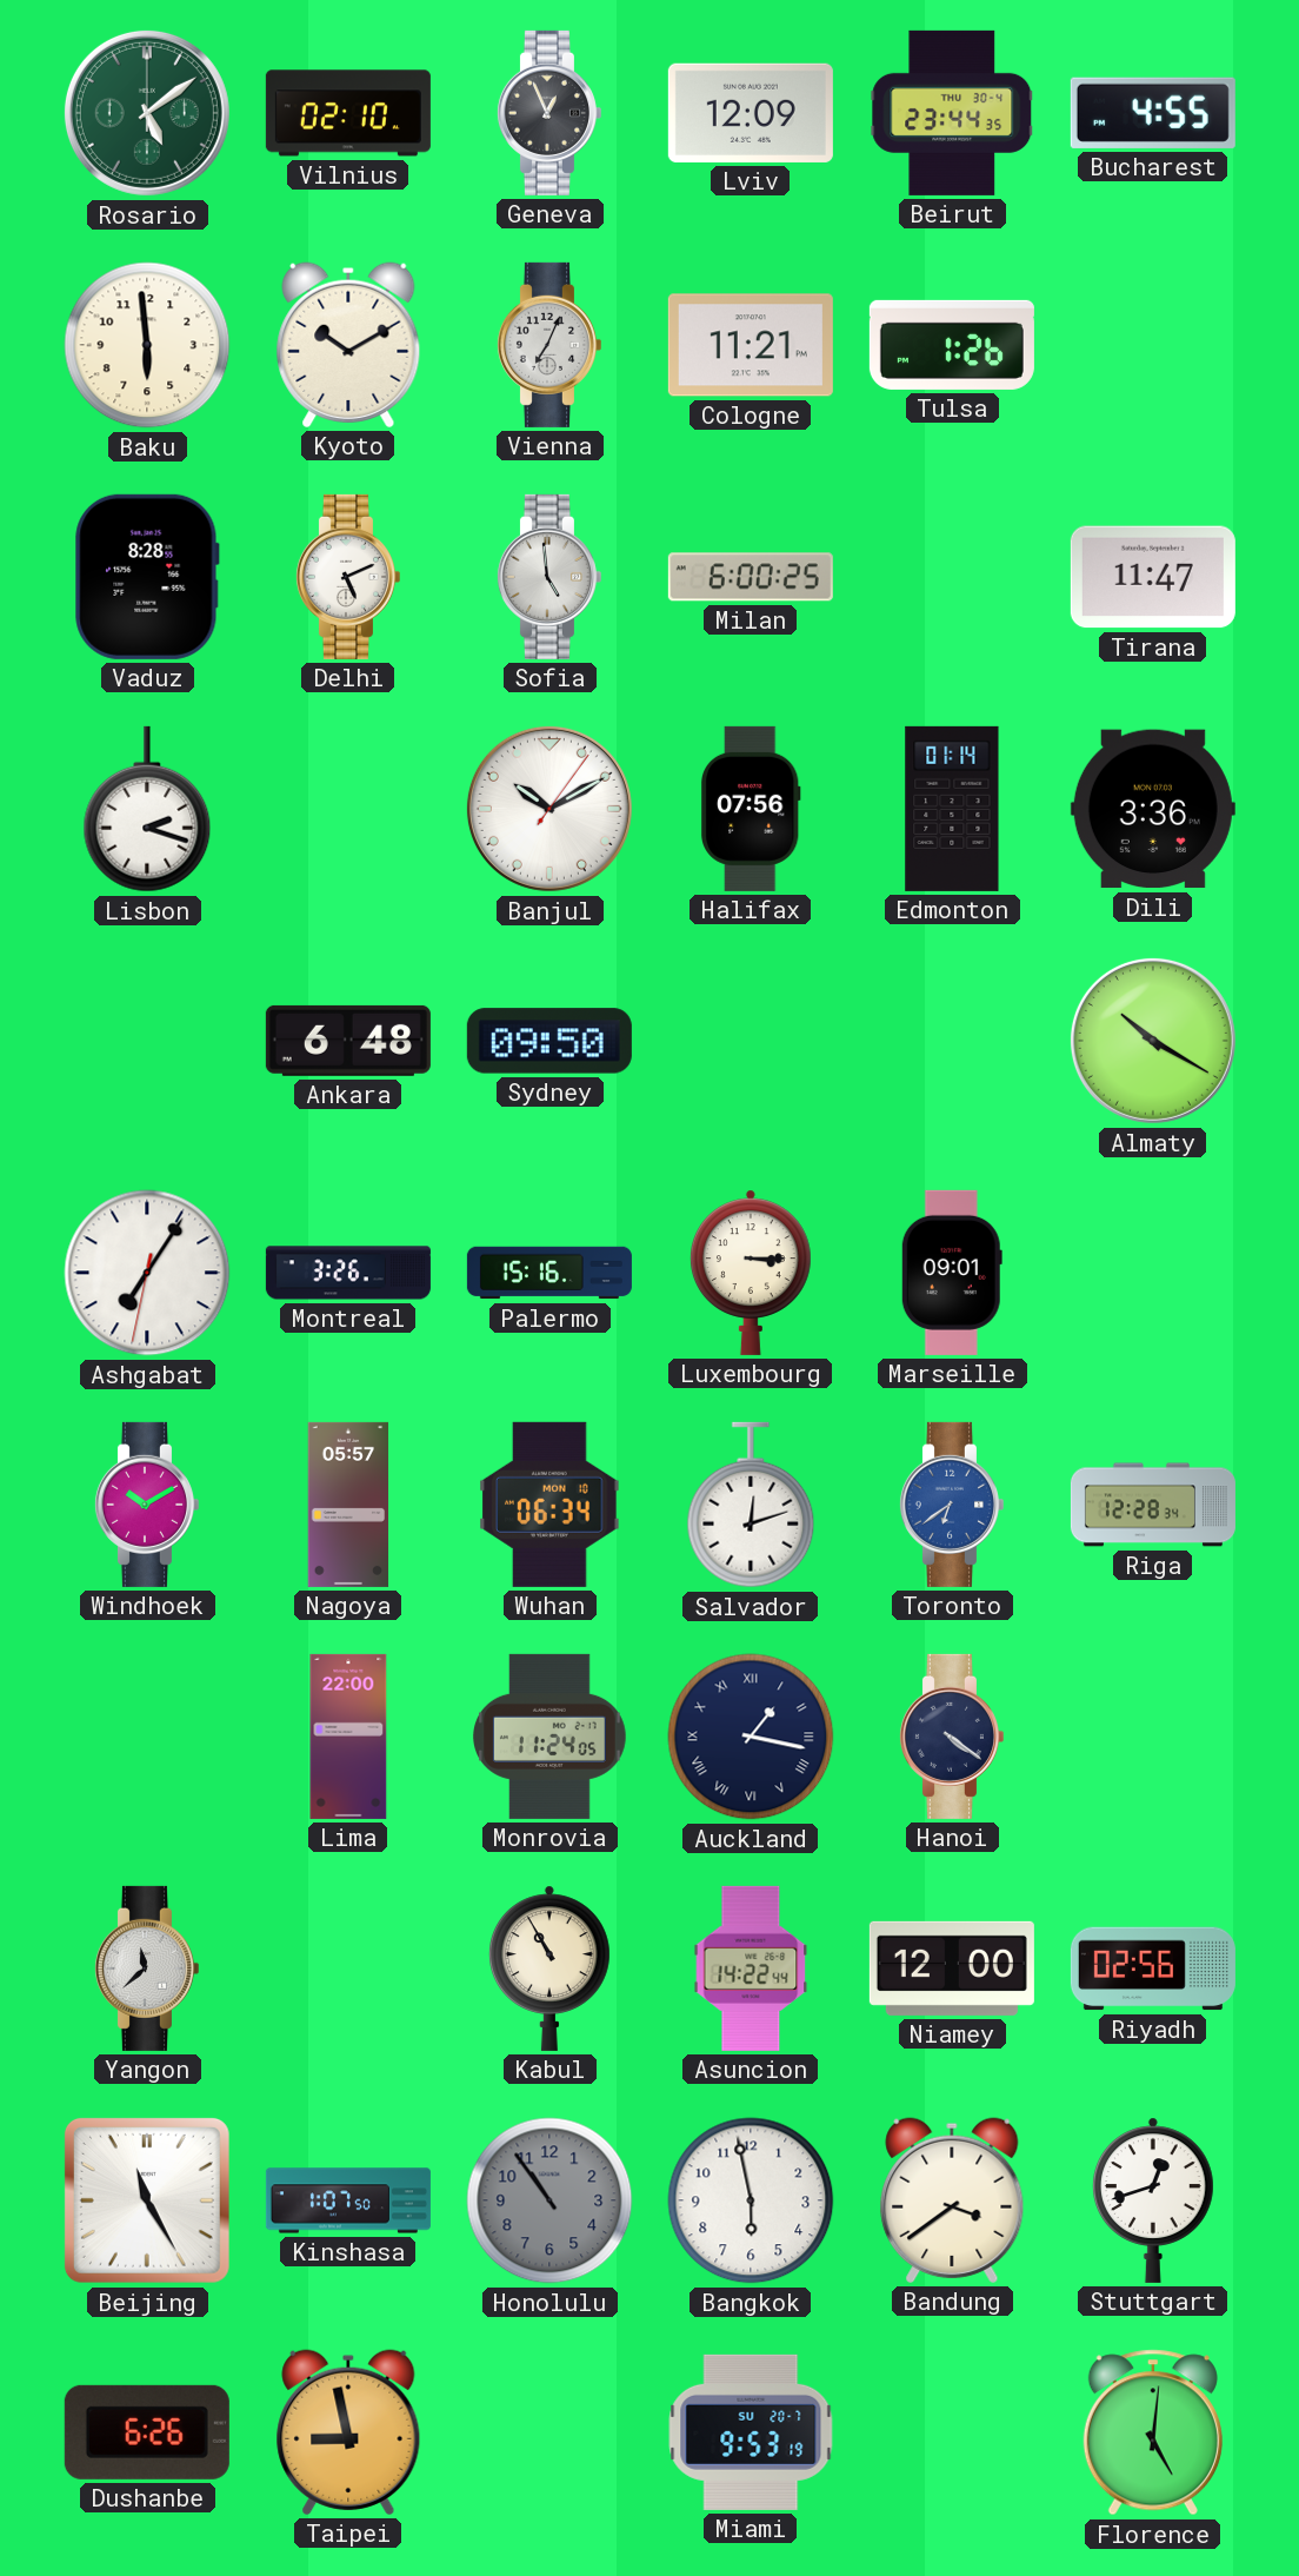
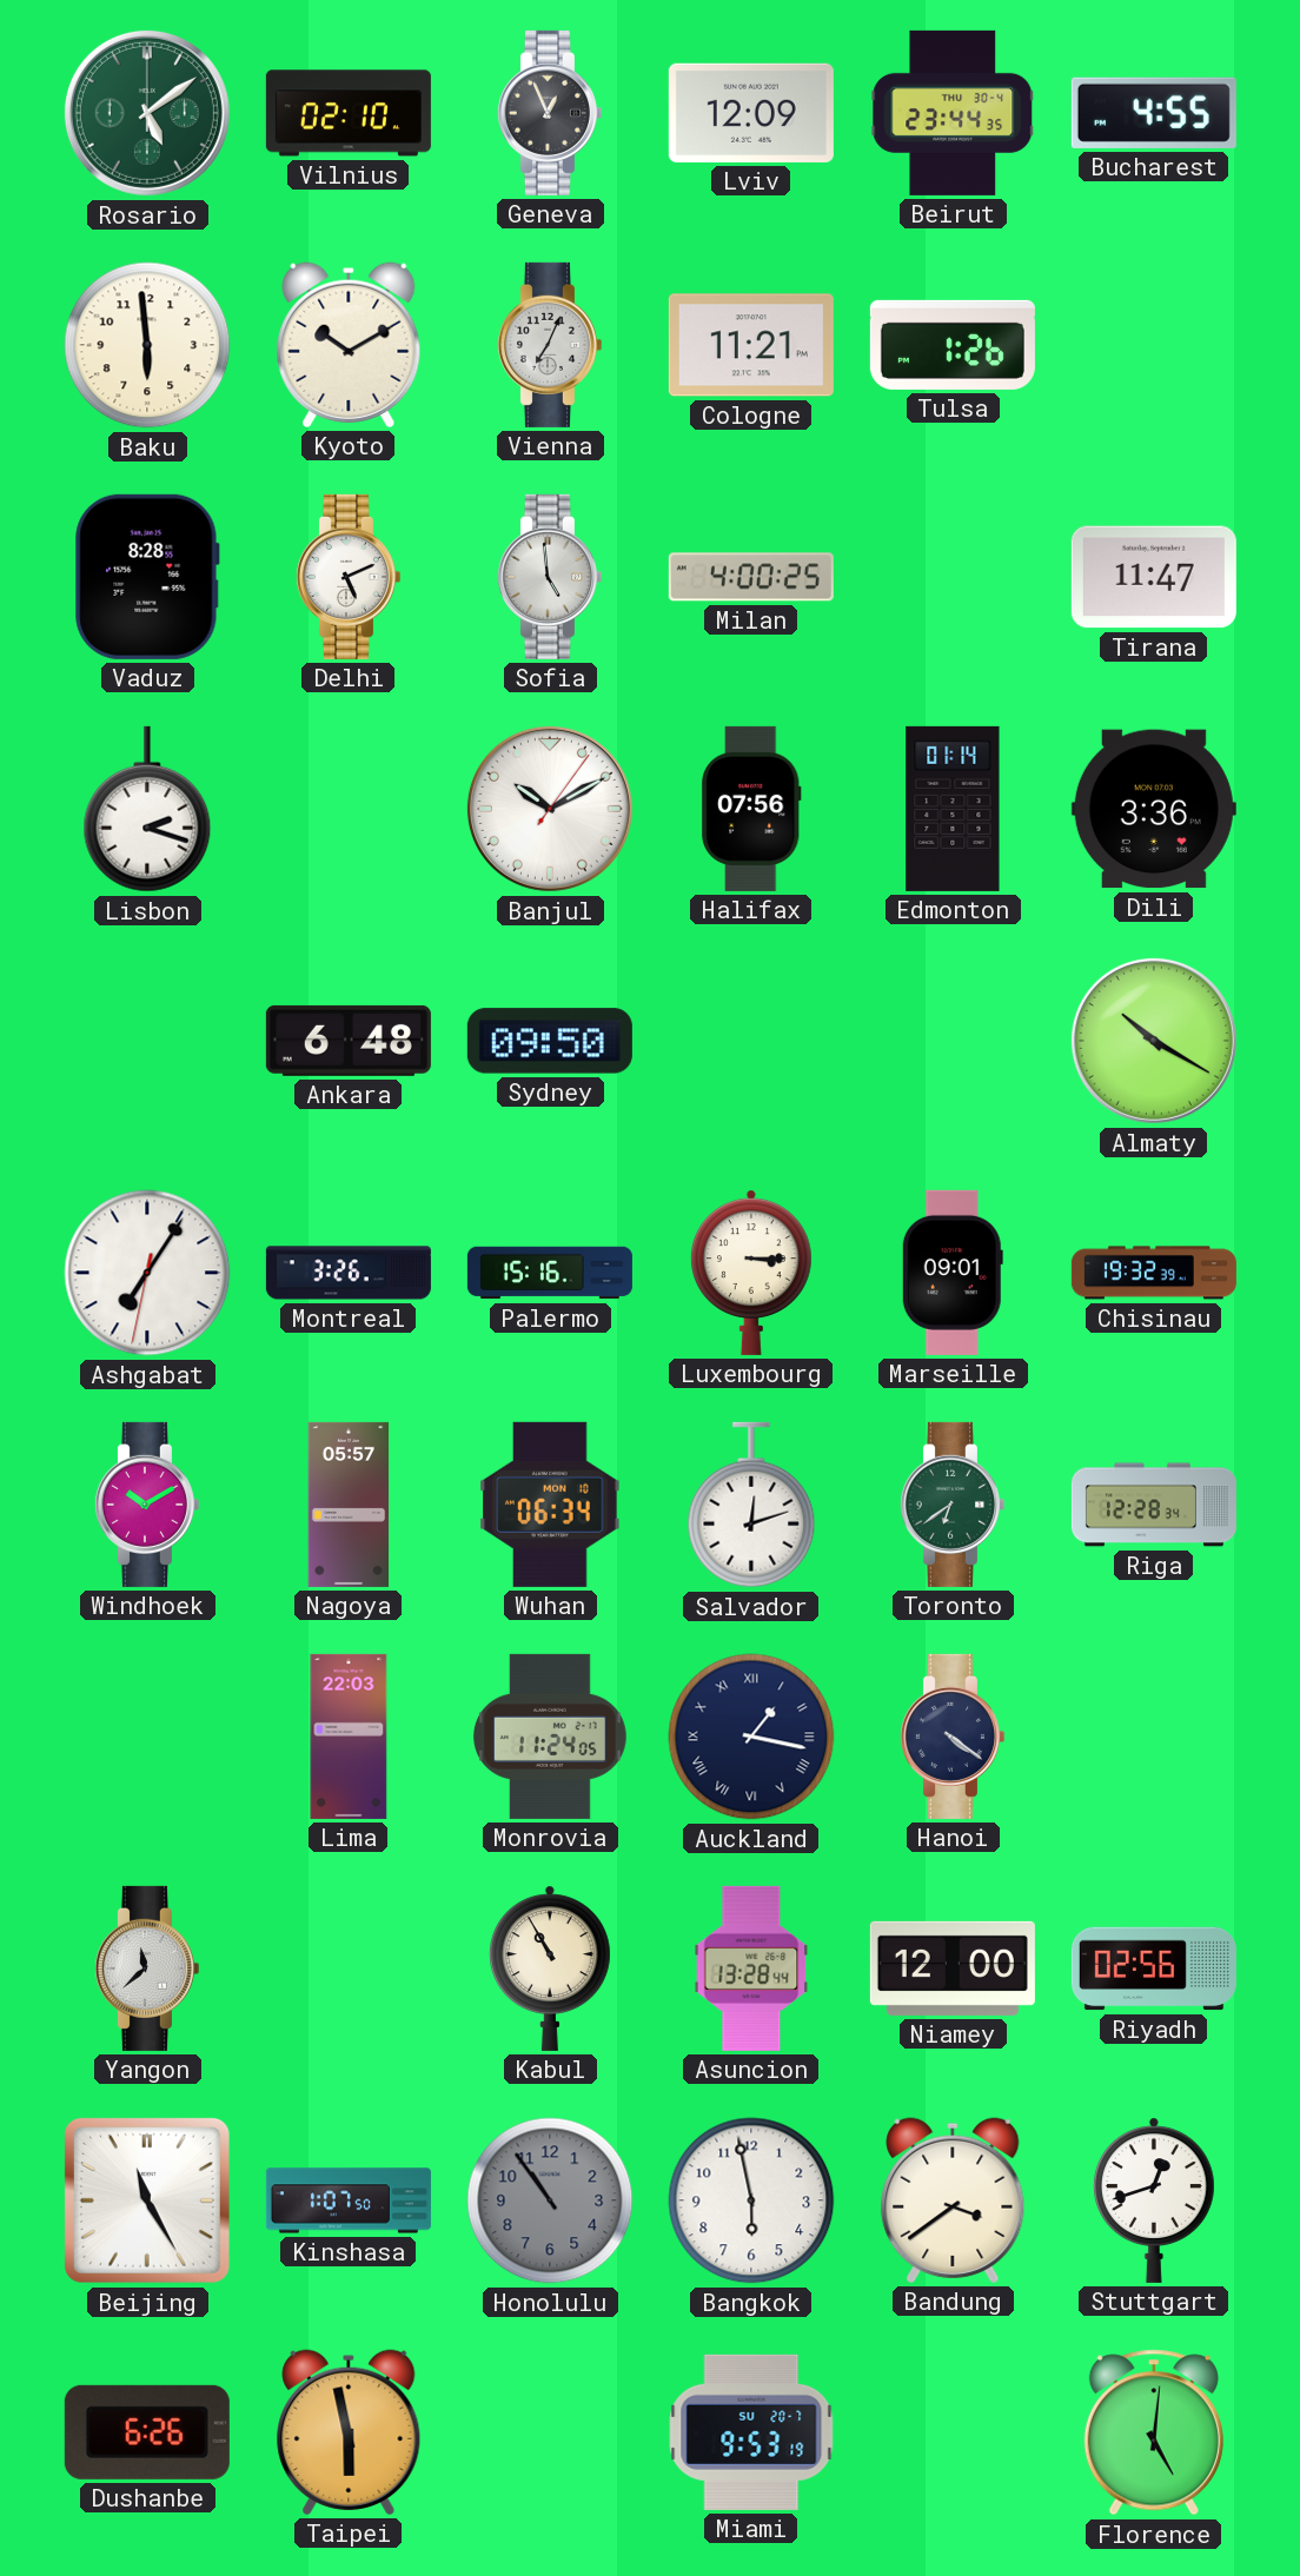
Milan: 6:00 -> 4:00
Chisinau: none -> 19:32
Toronto dial: blue -> green
Lima: 22:00 -> 22:03
Asuncion: 14:22 -> 13:28
Taipei: 8:58 -> 5:58
